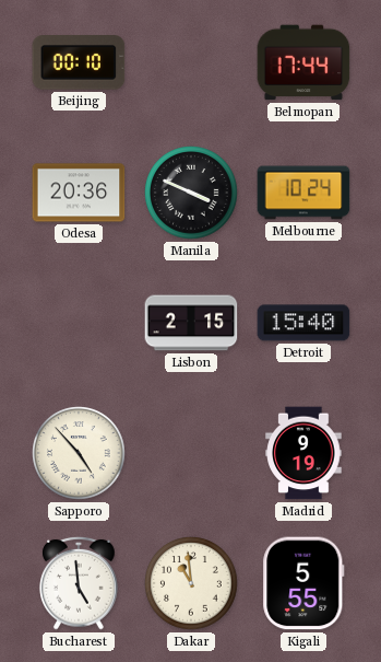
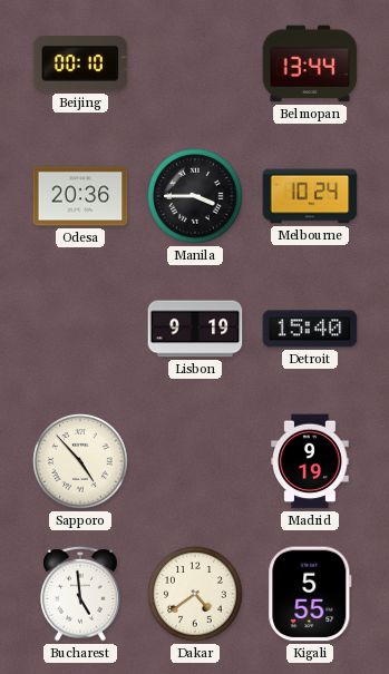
Belmopan: 17:44 -> 13:44
Manila: 3:49 -> 3:45
Lisbon: 2:15 -> 9:19
Dakar: 10:59 -> 4:39
